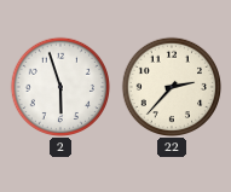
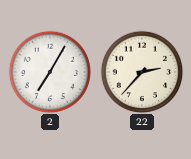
2: 5:57 -> 7:05
